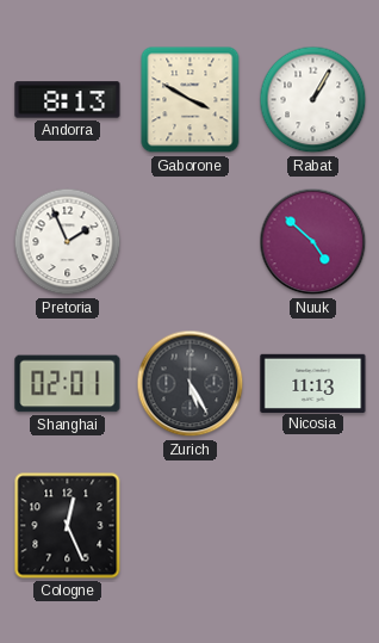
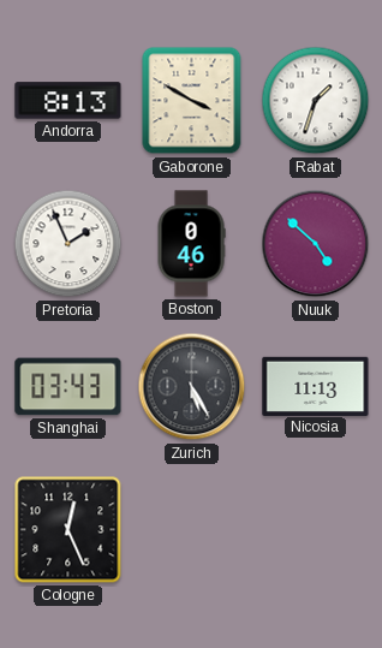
Rabat: 1:05 -> 1:33
Boston: none -> 0:46
Shanghai: 02:01 -> 03:43
